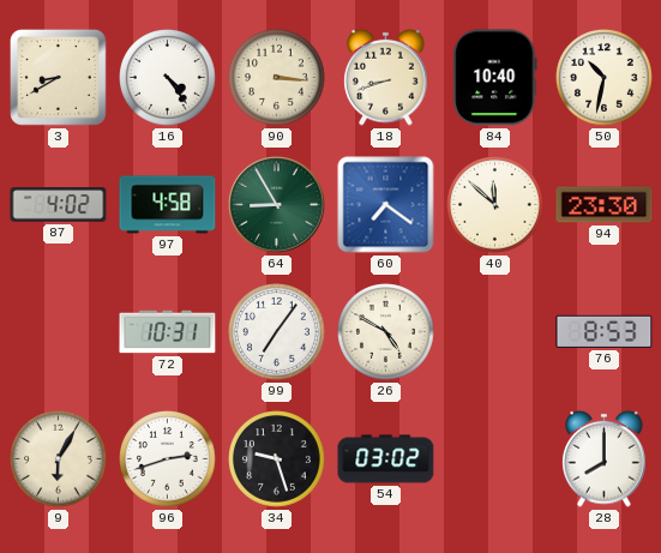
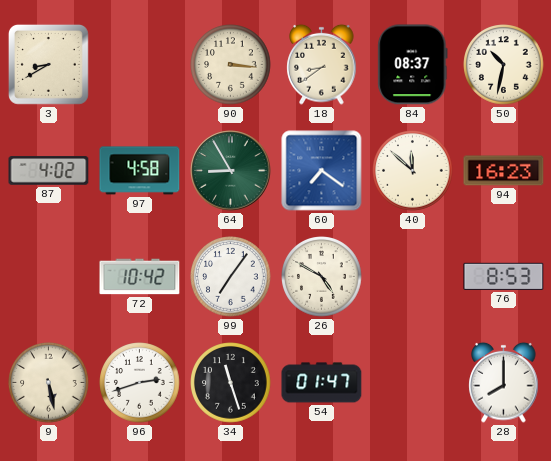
16: 4:24 -> none
18: 8:42 -> 8:39
84: 10:40 -> 08:37
94: 23:30 -> 16:23
72: 10:31 -> 10:42
9: 6:05 -> 5:28
34: 9:27 -> 11:27
54: 03:02 -> 01:47
